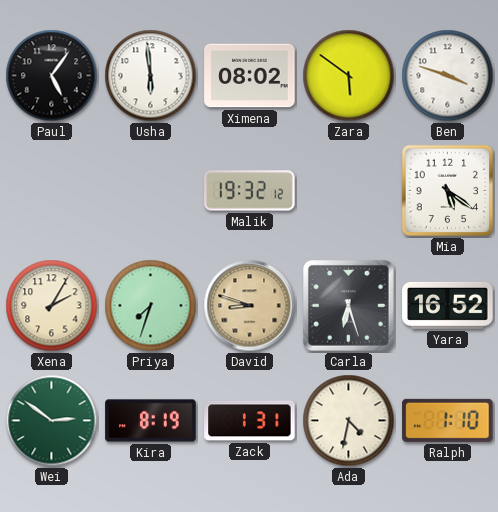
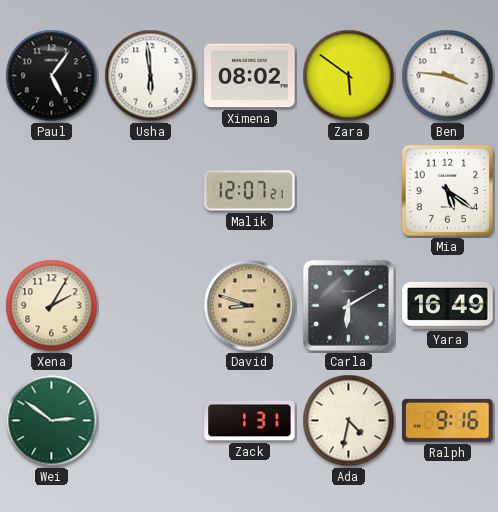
Ben: 3:48 -> 3:46
Malik: 19:32 -> 12:07
Priya: 7:33 -> none
Carla: 6:27 -> 6:10
Yara: 16:52 -> 16:49
Kira: 8:19 -> none
Ralph: 1:10 -> 9:16
